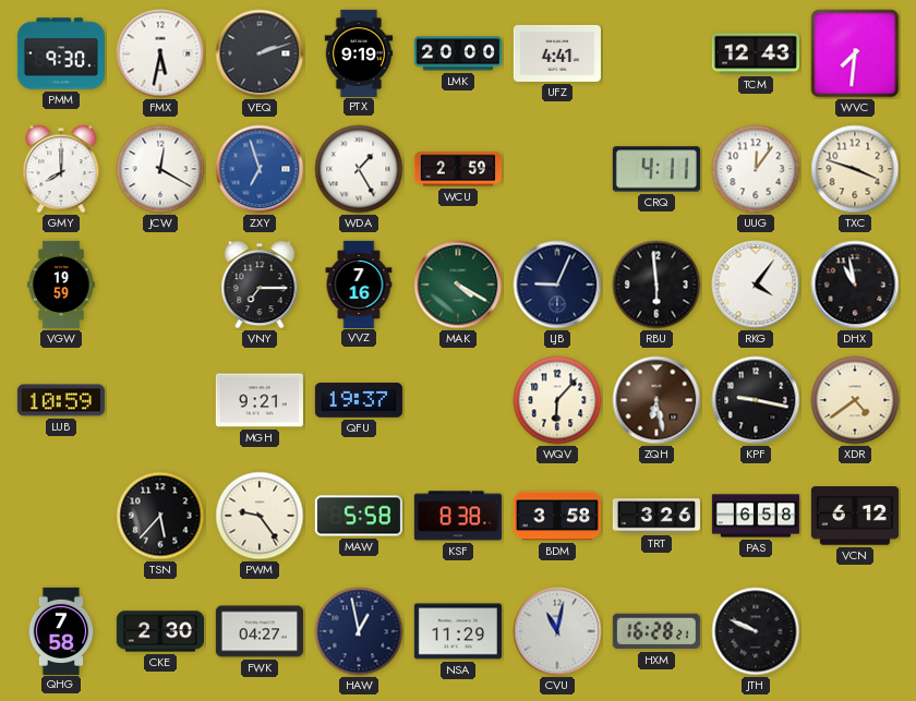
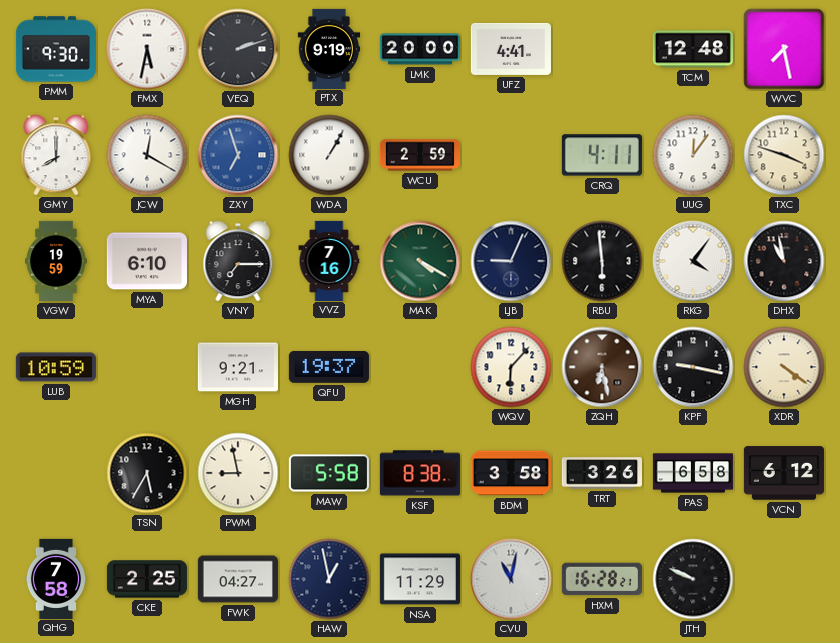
TCM: 12:43 -> 12:48
WVC: 7:31 -> 7:28
WDA: 1:25 -> 1:05
MYA: none -> 6:10
XDR: 4:39 -> 4:21
TSN: 5:37 -> 5:35
PWM: 9:24 -> 8:58
CKE: 2:30 -> 2:25
